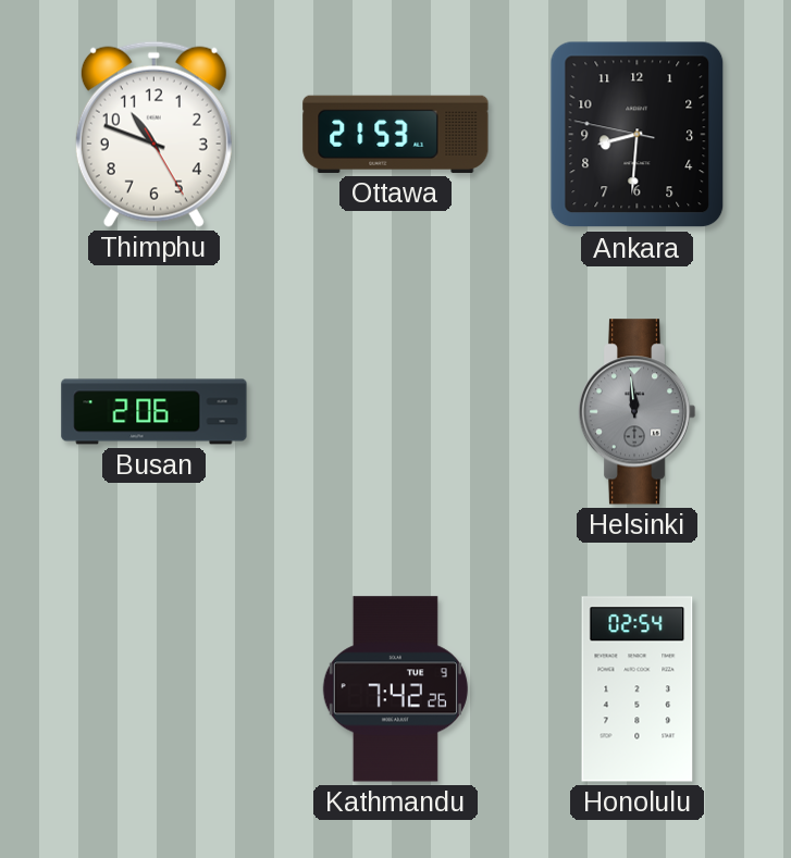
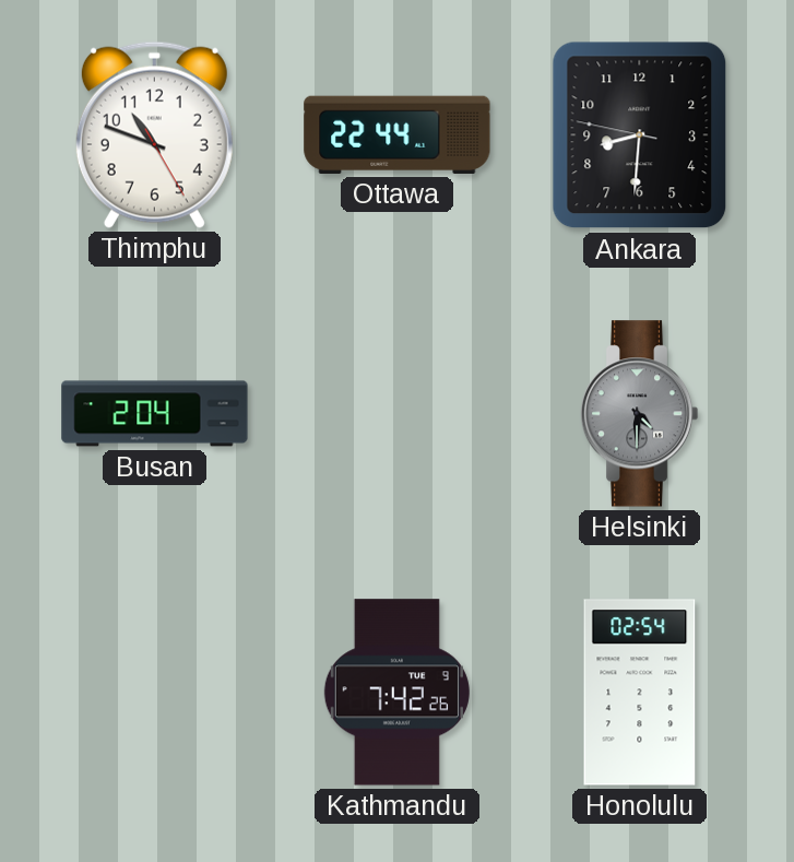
Ottawa: 21:53 -> 22:44
Busan: 2:06 -> 2:04
Helsinki: 11:59 -> 4:30
